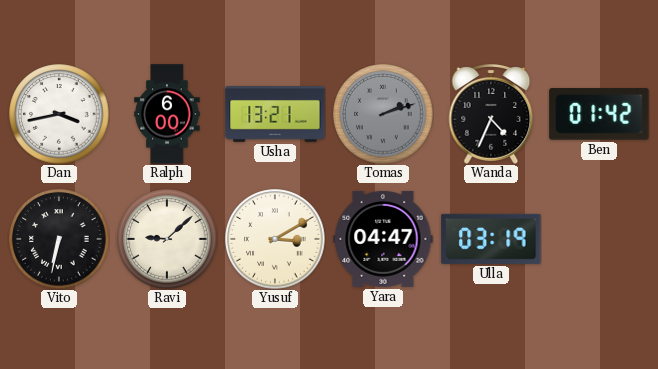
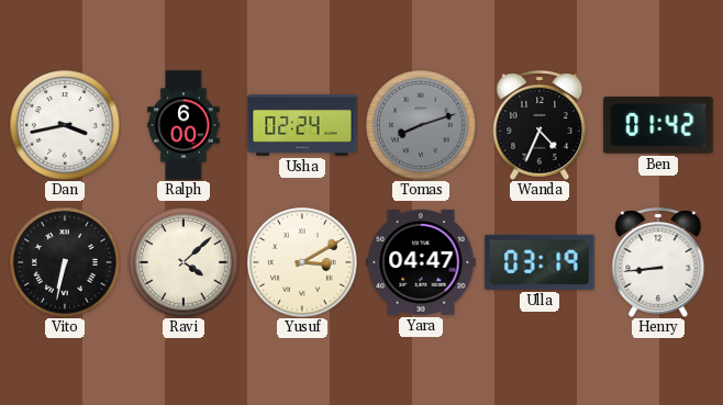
Usha: 13:21 -> 02:24
Tomas: 2:12 -> 8:12
Ravi: 9:08 -> 4:08
Henry: none -> 8:44
